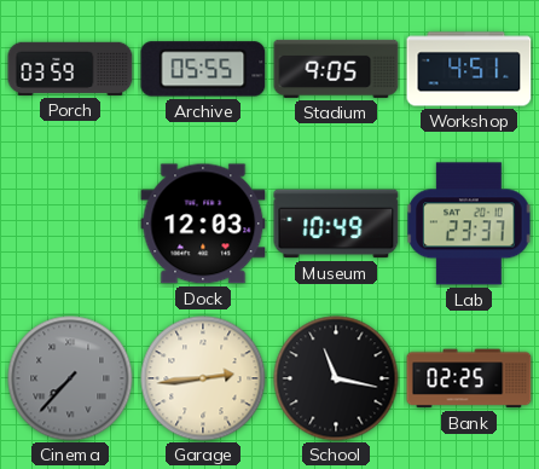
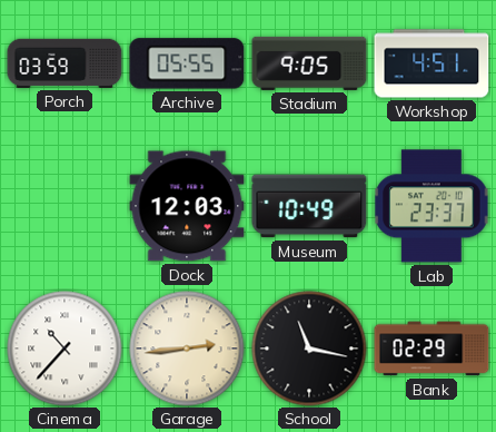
Cinema: 7:37 -> 10:37
Cinema dial: grey -> white
Bank: 02:25 -> 02:29
